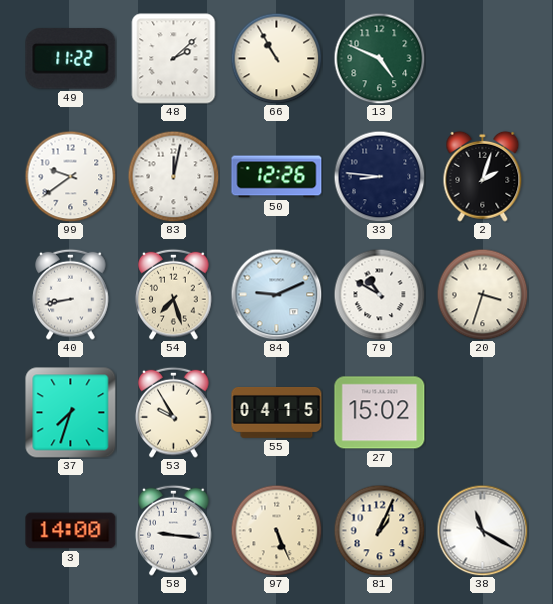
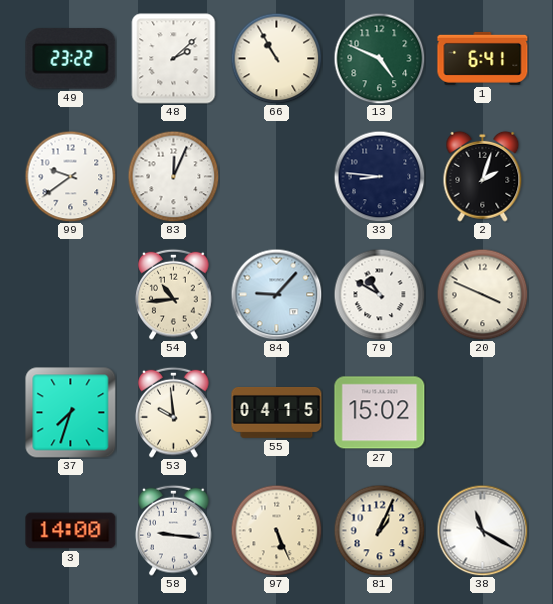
49: 11:22 -> 23:22
1: none -> 6:41
83: 12:02 -> 12:04
50: 12:26 -> none
40: 8:43 -> none
54: 7:27 -> 10:44
84: 9:11 -> 9:07
20: 3:33 -> 3:49
53: 9:55 -> 9:59
